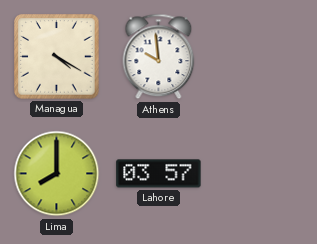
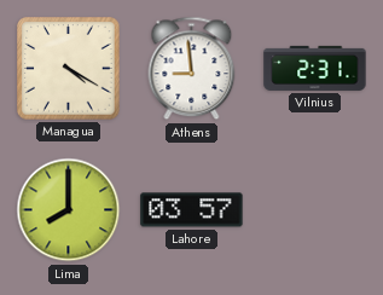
Athens: 9:59 -> 8:59
Vilnius: none -> 2:31
